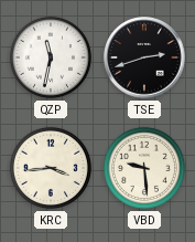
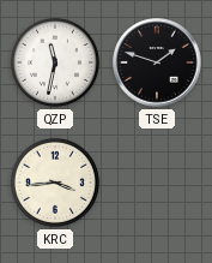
TSE: 2:42 -> 1:48
VBD: 9:29 -> none
